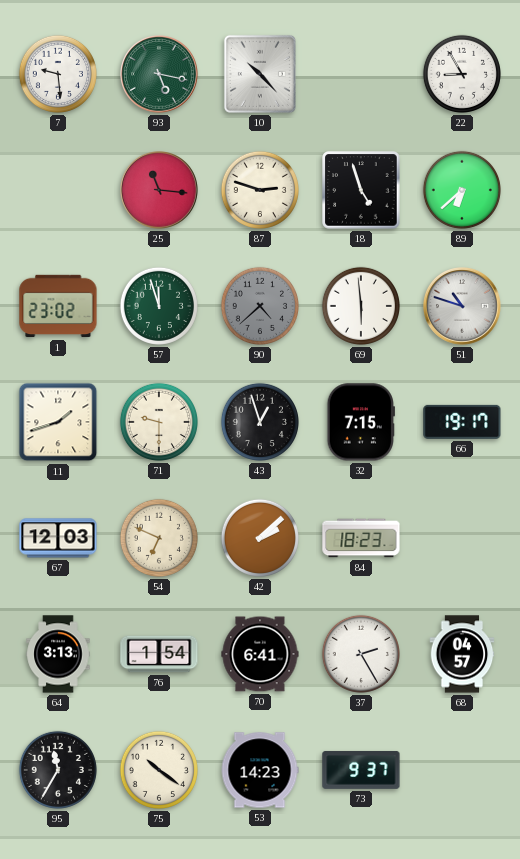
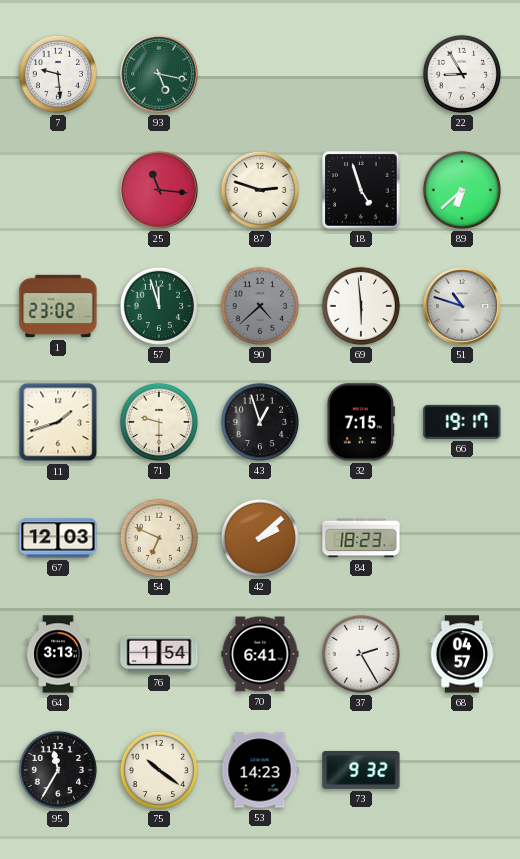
10: 10:23 -> none
73: 9:37 -> 9:32
